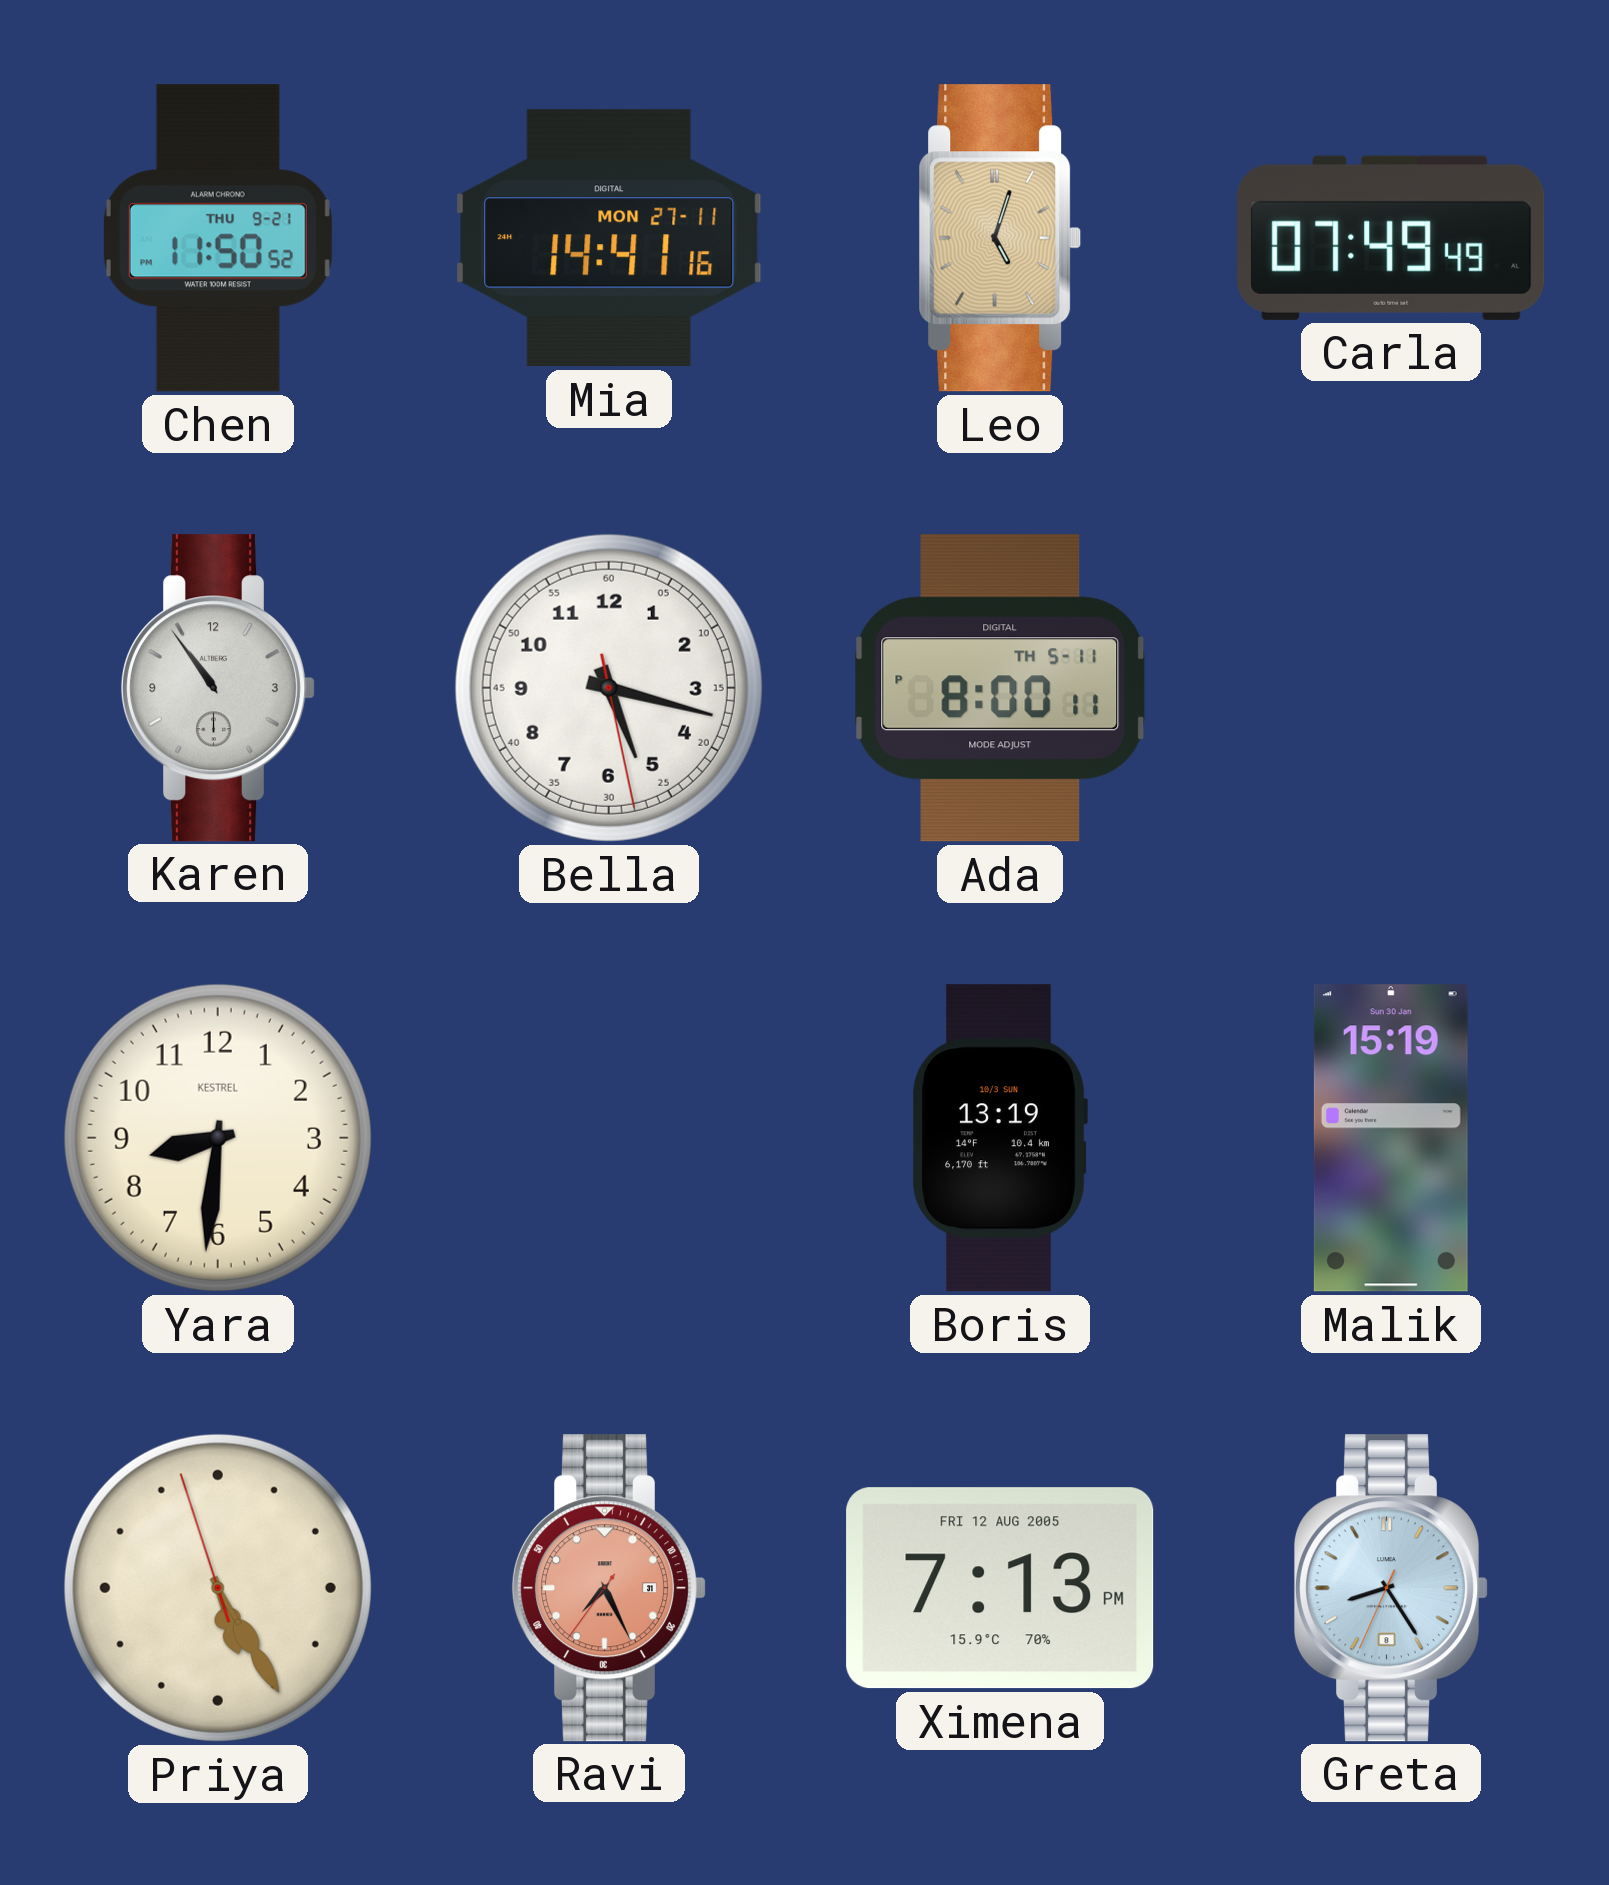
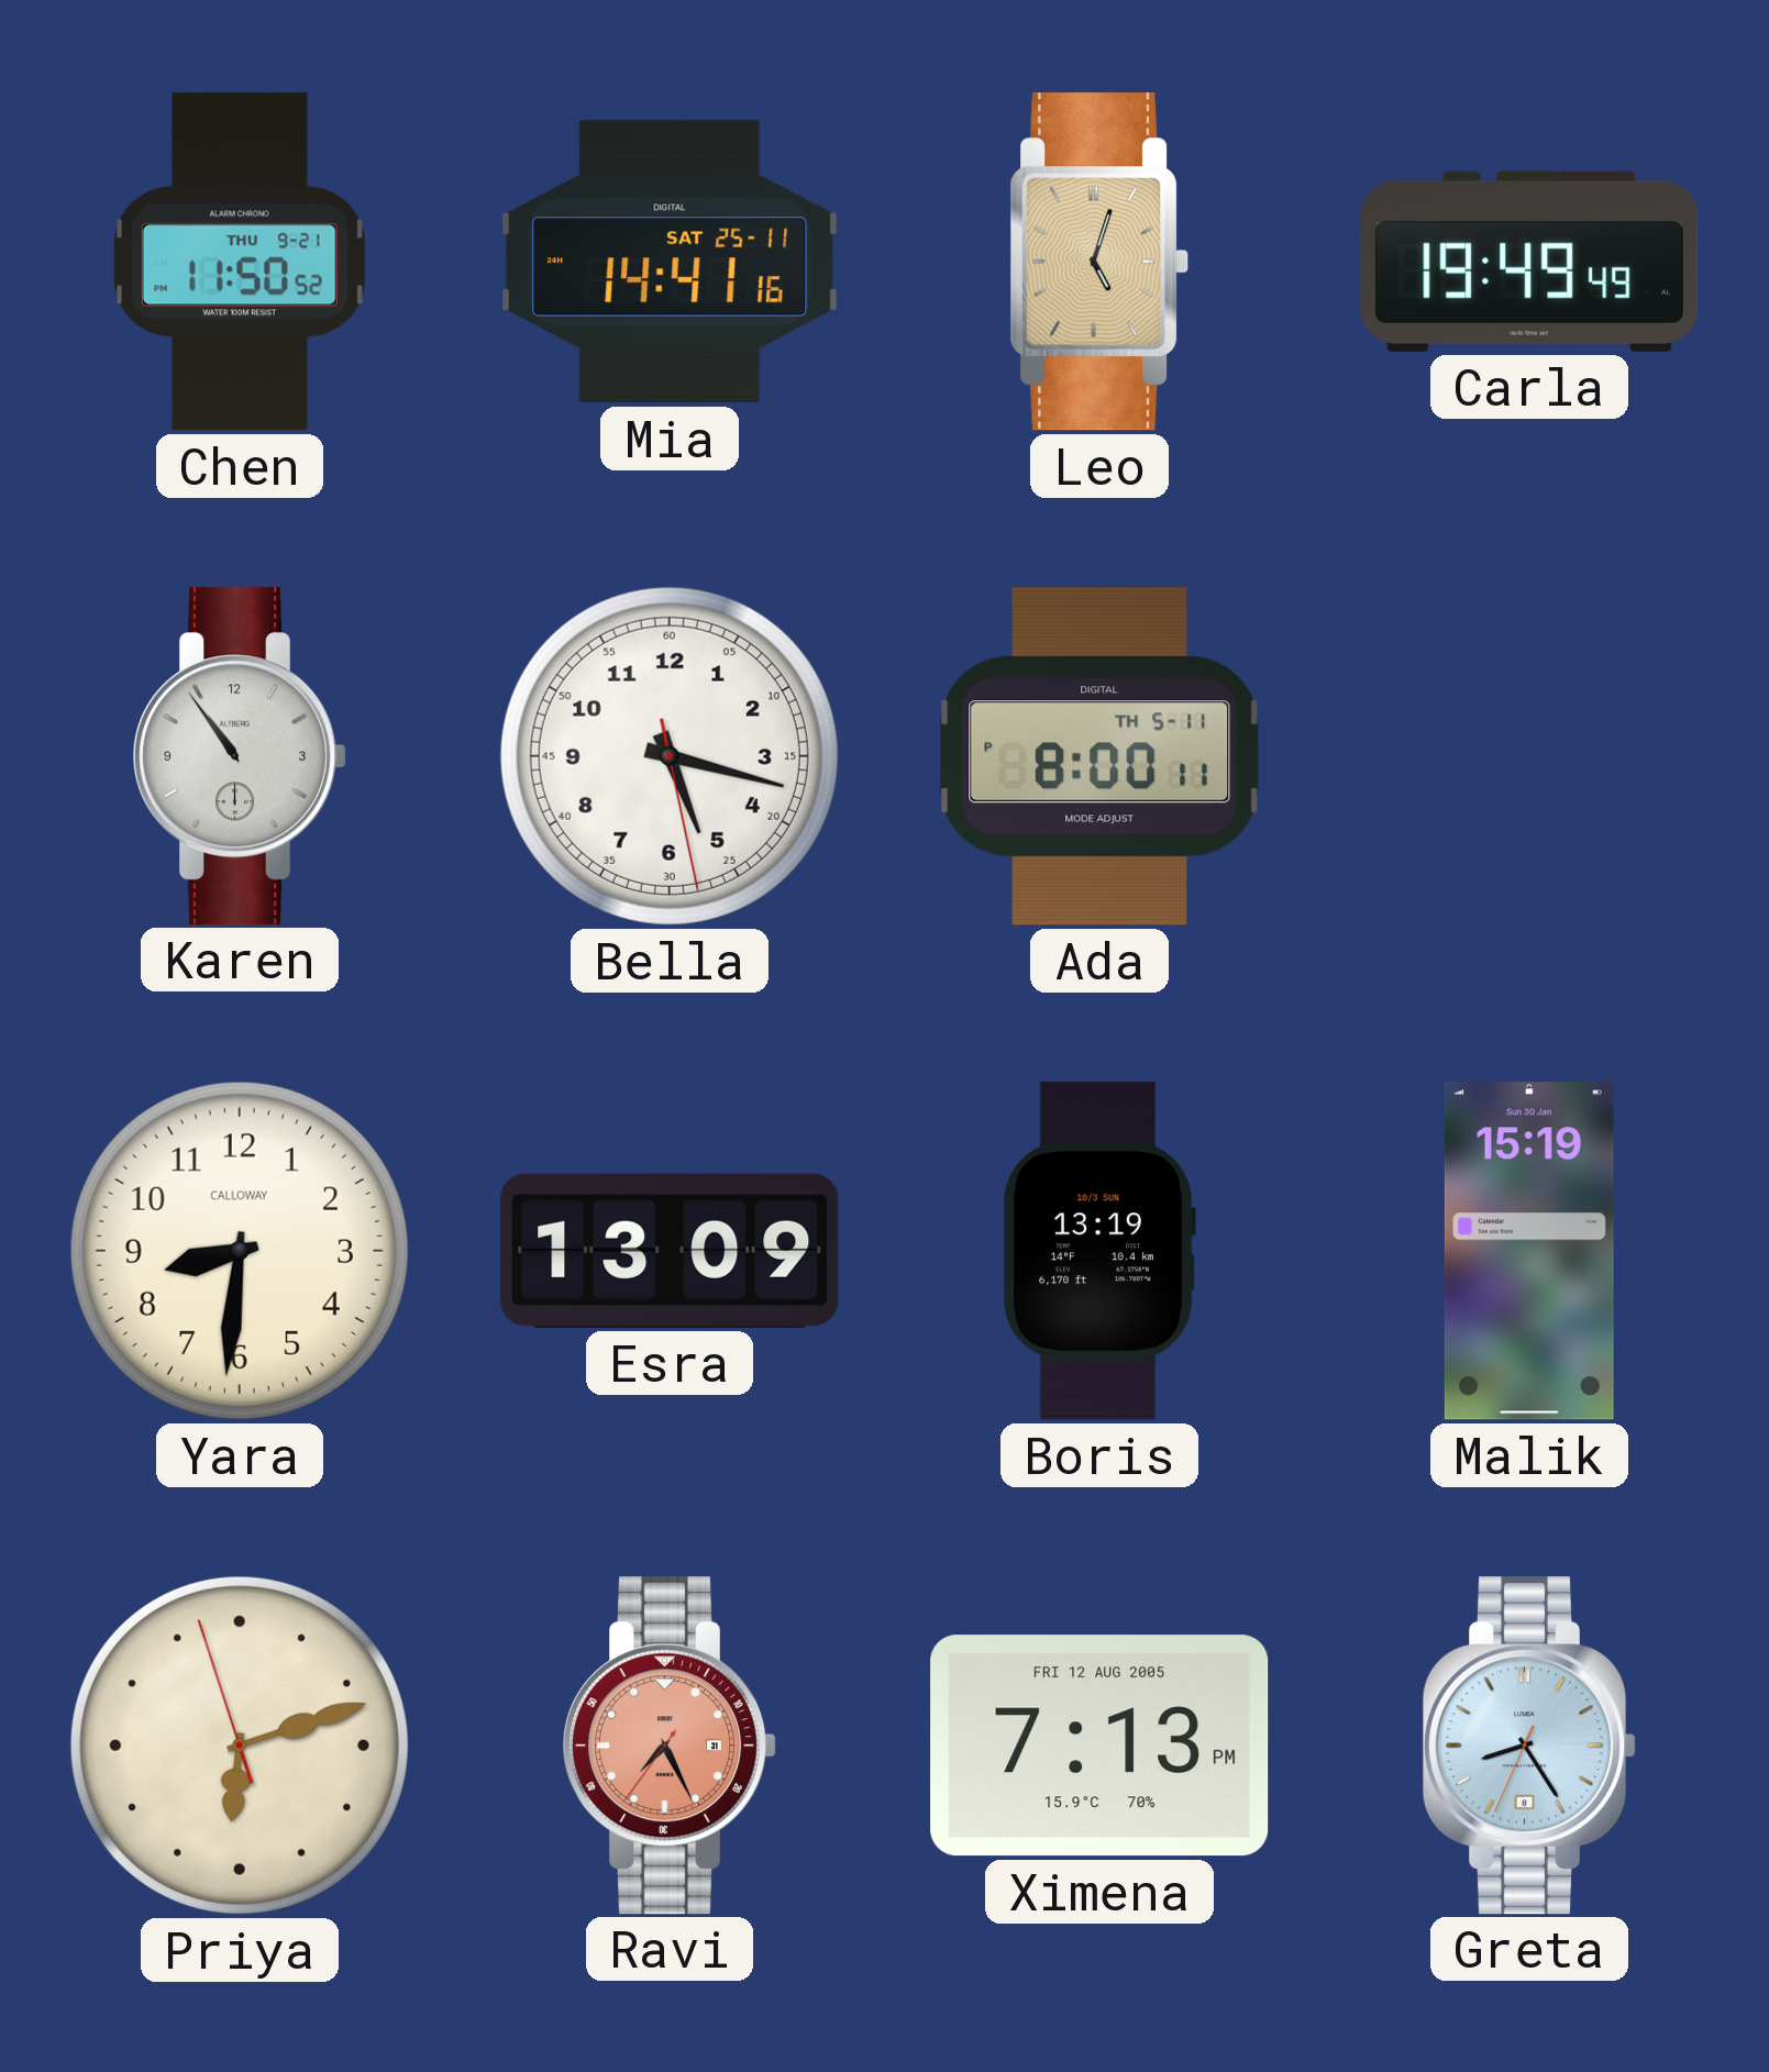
Mia date: MON 27-11 -> SAT 25-11
Carla: 07:49 -> 19:49
Yara brand: KESTREL -> CALLOWAY
Esra: none -> 13:09
Priya: 5:24 -> 6:11
